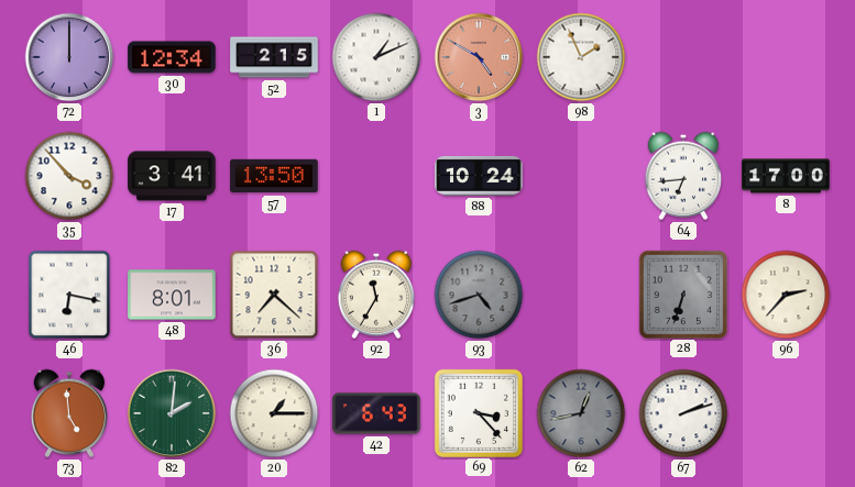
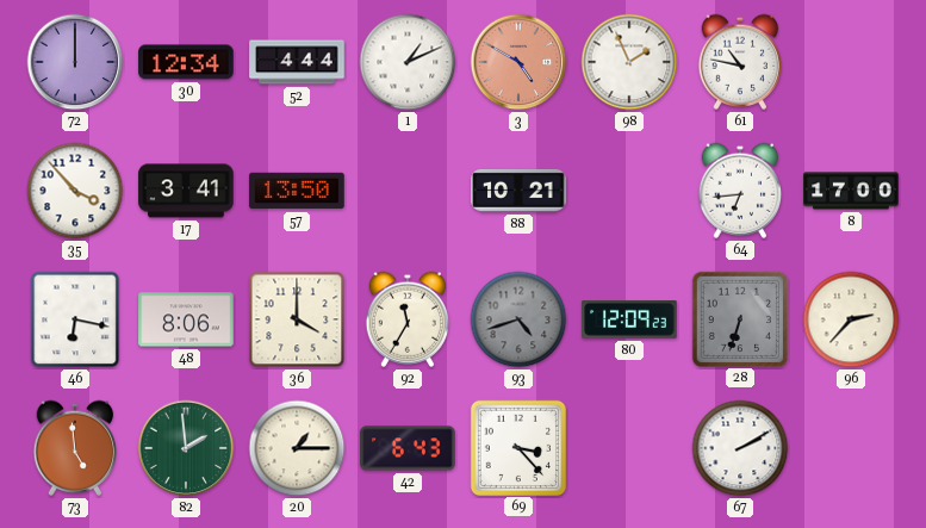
52: 2:15 -> 4:44
61: none -> 10:47
88: 10:24 -> 10:21
48: 8:01 -> 8:06
36: 7:22 -> 4:00
80: none -> 12:09
82: 2:01 -> 1:59
62: 12:43 -> none
67: 2:12 -> 2:10
